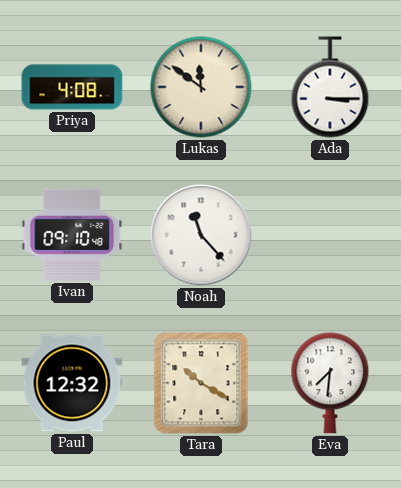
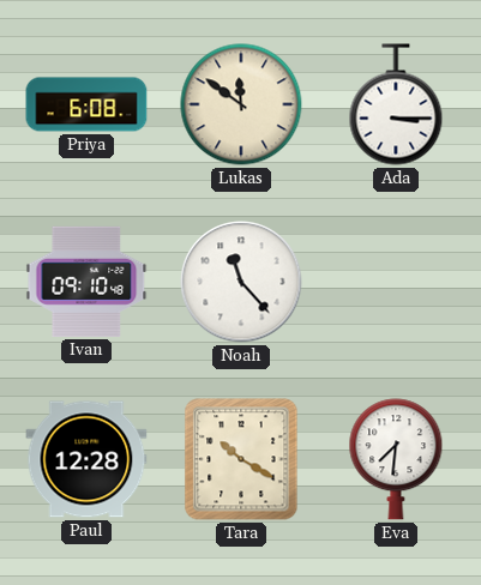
Priya: 4:08 -> 6:08
Paul: 12:32 -> 12:28
